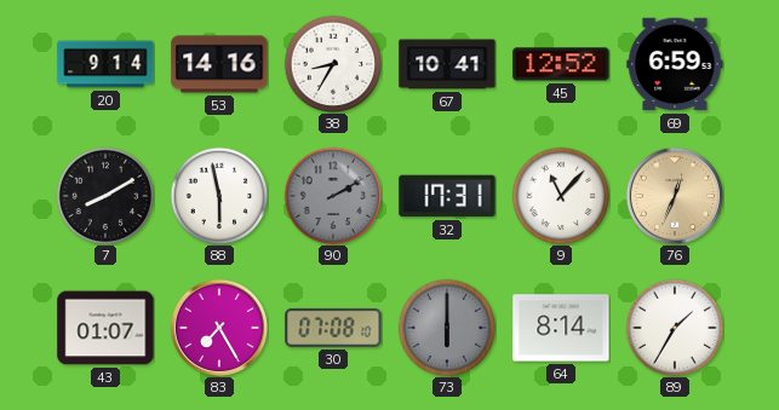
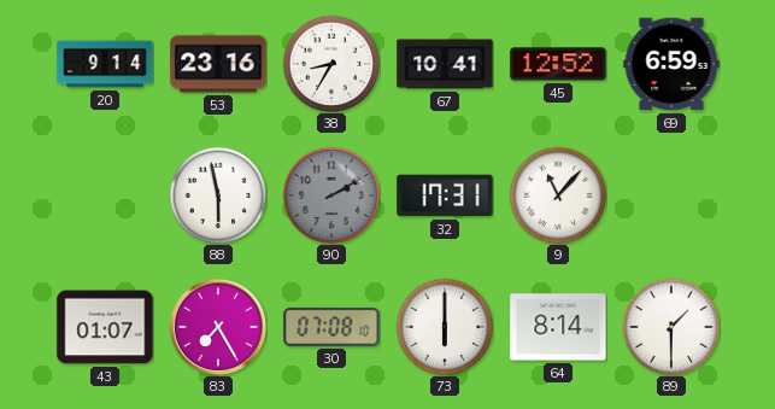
53: 14:16 -> 23:16
7: 8:10 -> none
76: 12:34 -> none
73 dial: grey -> white
89: 1:35 -> 1:30
